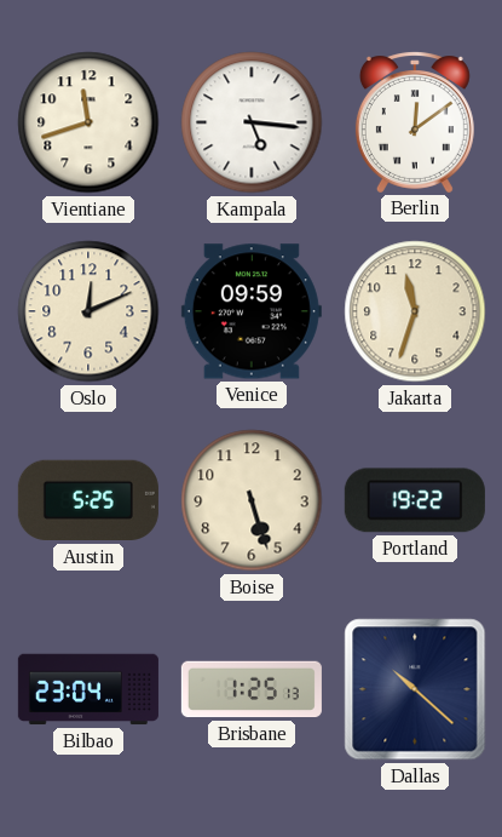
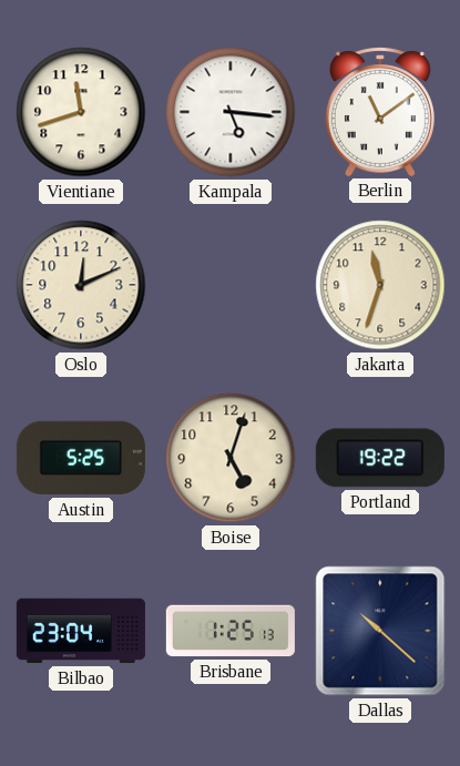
Berlin: 12:09 -> 11:09
Venice: 09:59 -> none
Boise: 5:27 -> 5:03
